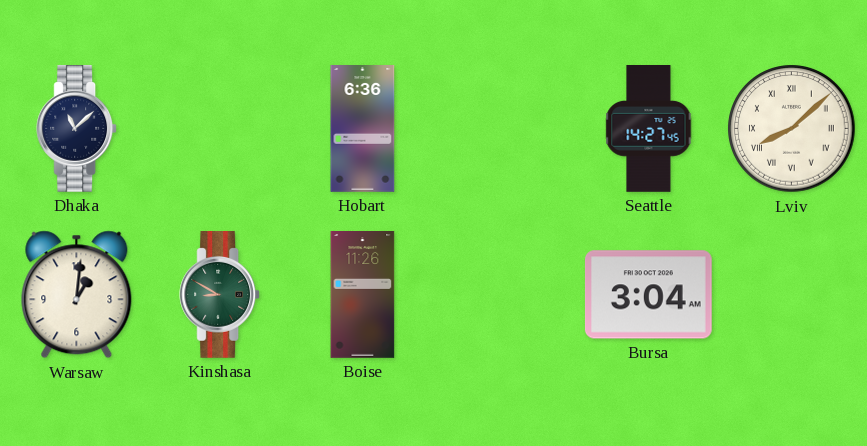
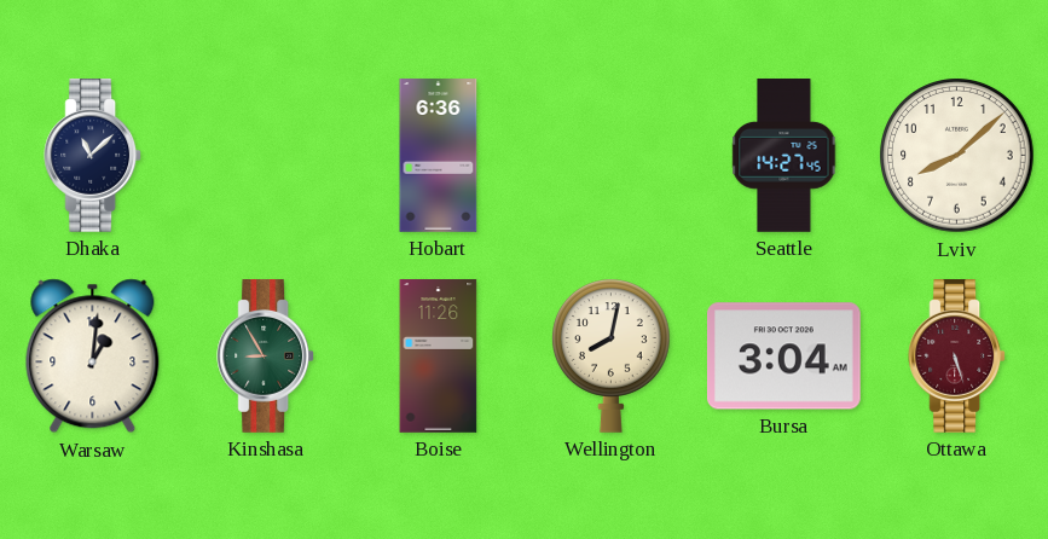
Lviv numerals: Roman -> Arabic
Kinshasa: 8:50 -> 8:55
Wellington: none -> 8:02
Ottawa: none -> 5:27
